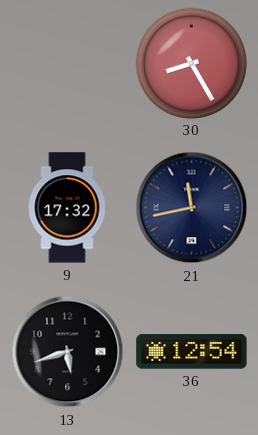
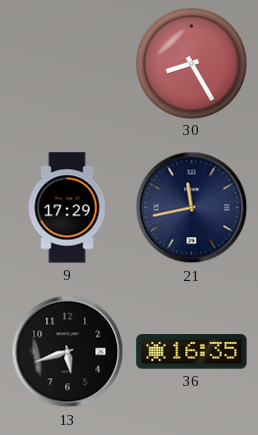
9: 17:32 -> 17:29
36: 12:54 -> 16:35
